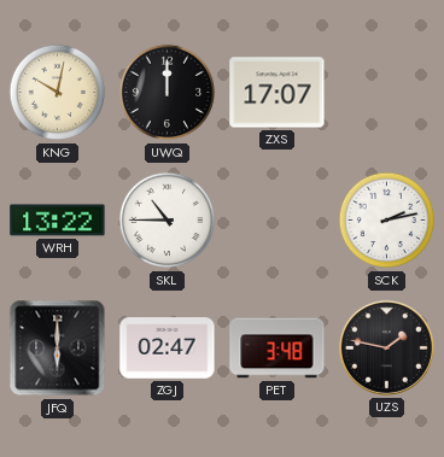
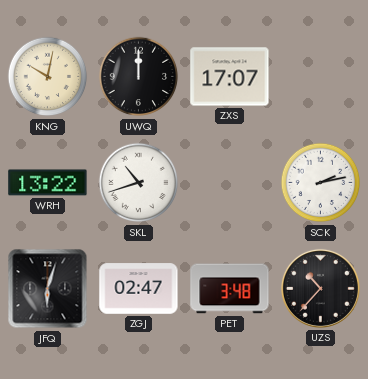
SKL: 10:45 -> 10:42
JFQ: 6:00 -> 6:03
UZS: 1:47 -> 10:37
